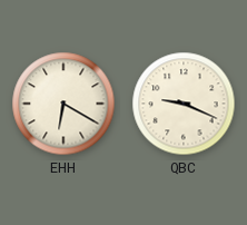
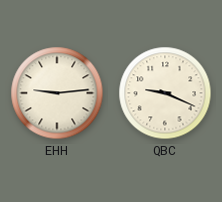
EHH: 6:20 -> 9:14
